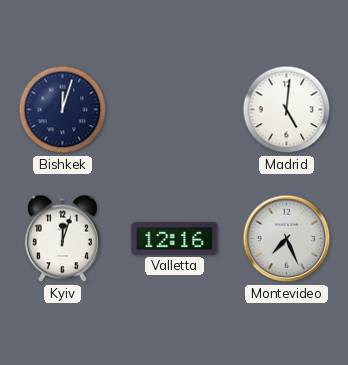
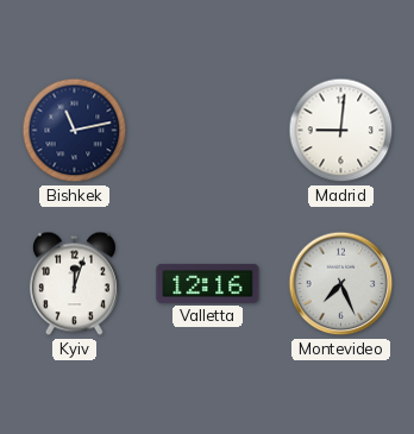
Bishkek: 12:03 -> 11:13
Madrid: 5:01 -> 9:01
